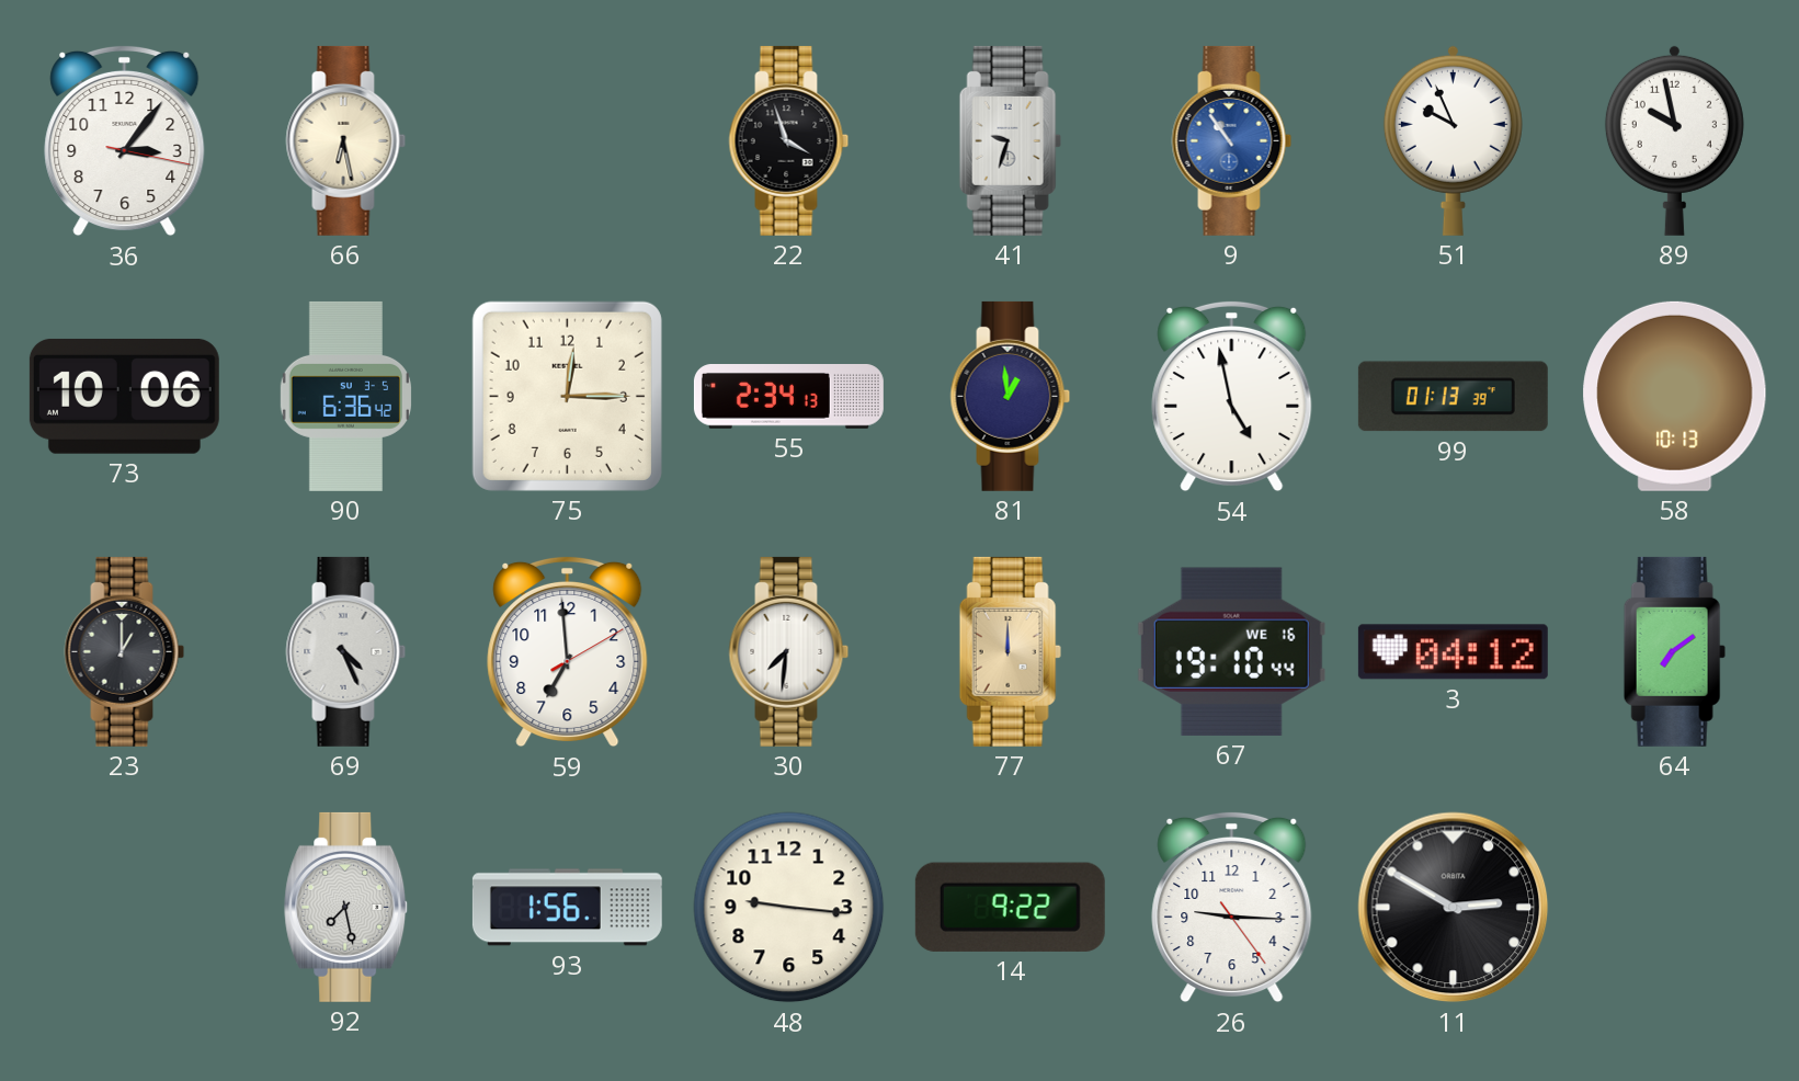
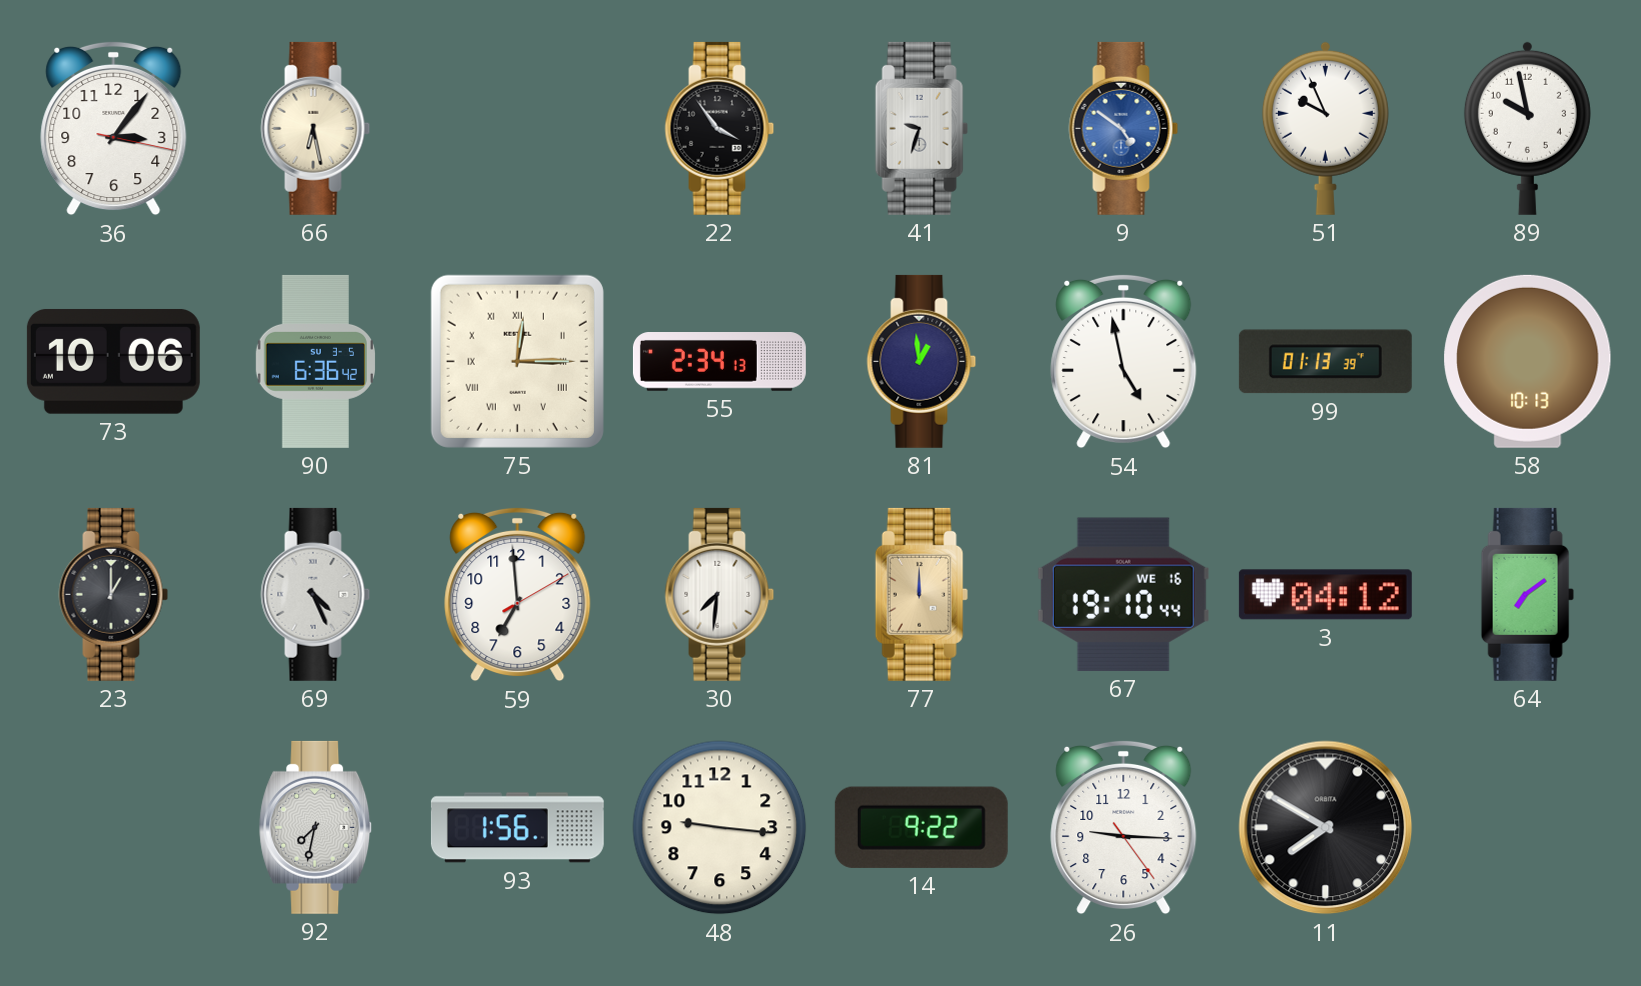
22: 3:57 -> 3:54
9: 10:54 -> 4:51
75 numerals: Arabic -> Roman
92: 7:28 -> 7:32
11: 2:50 -> 7:50
